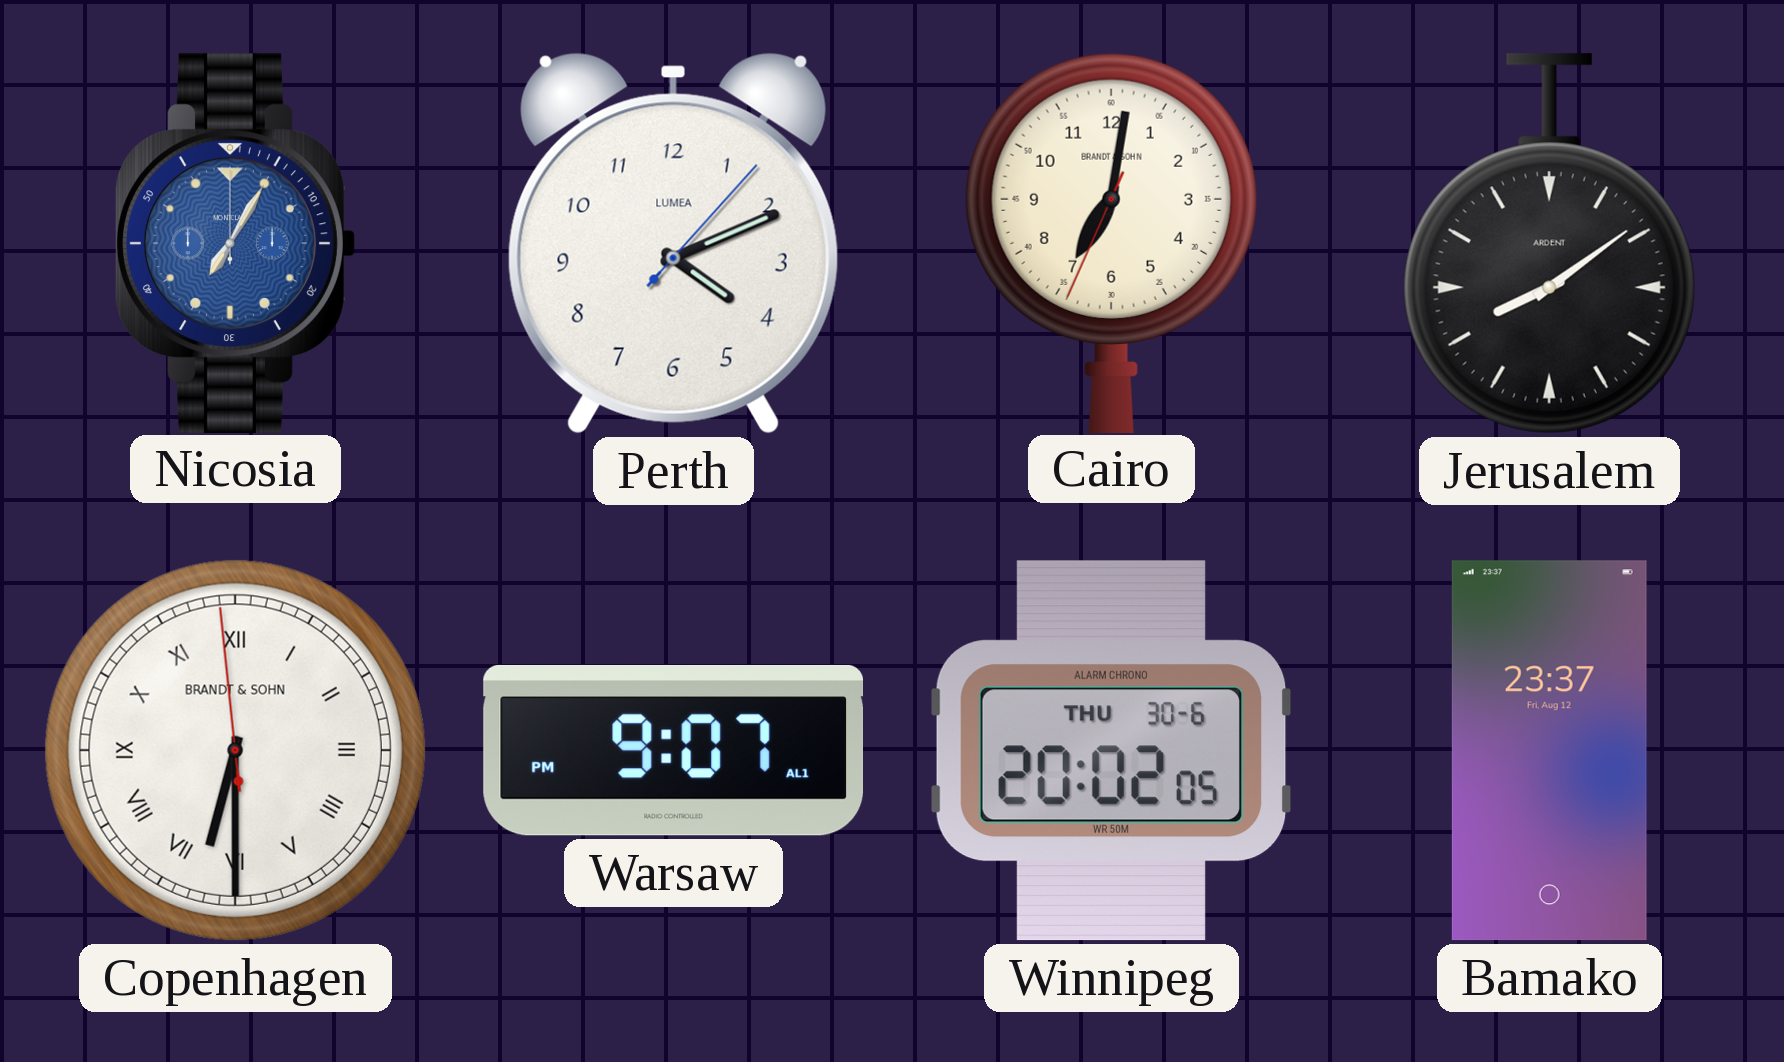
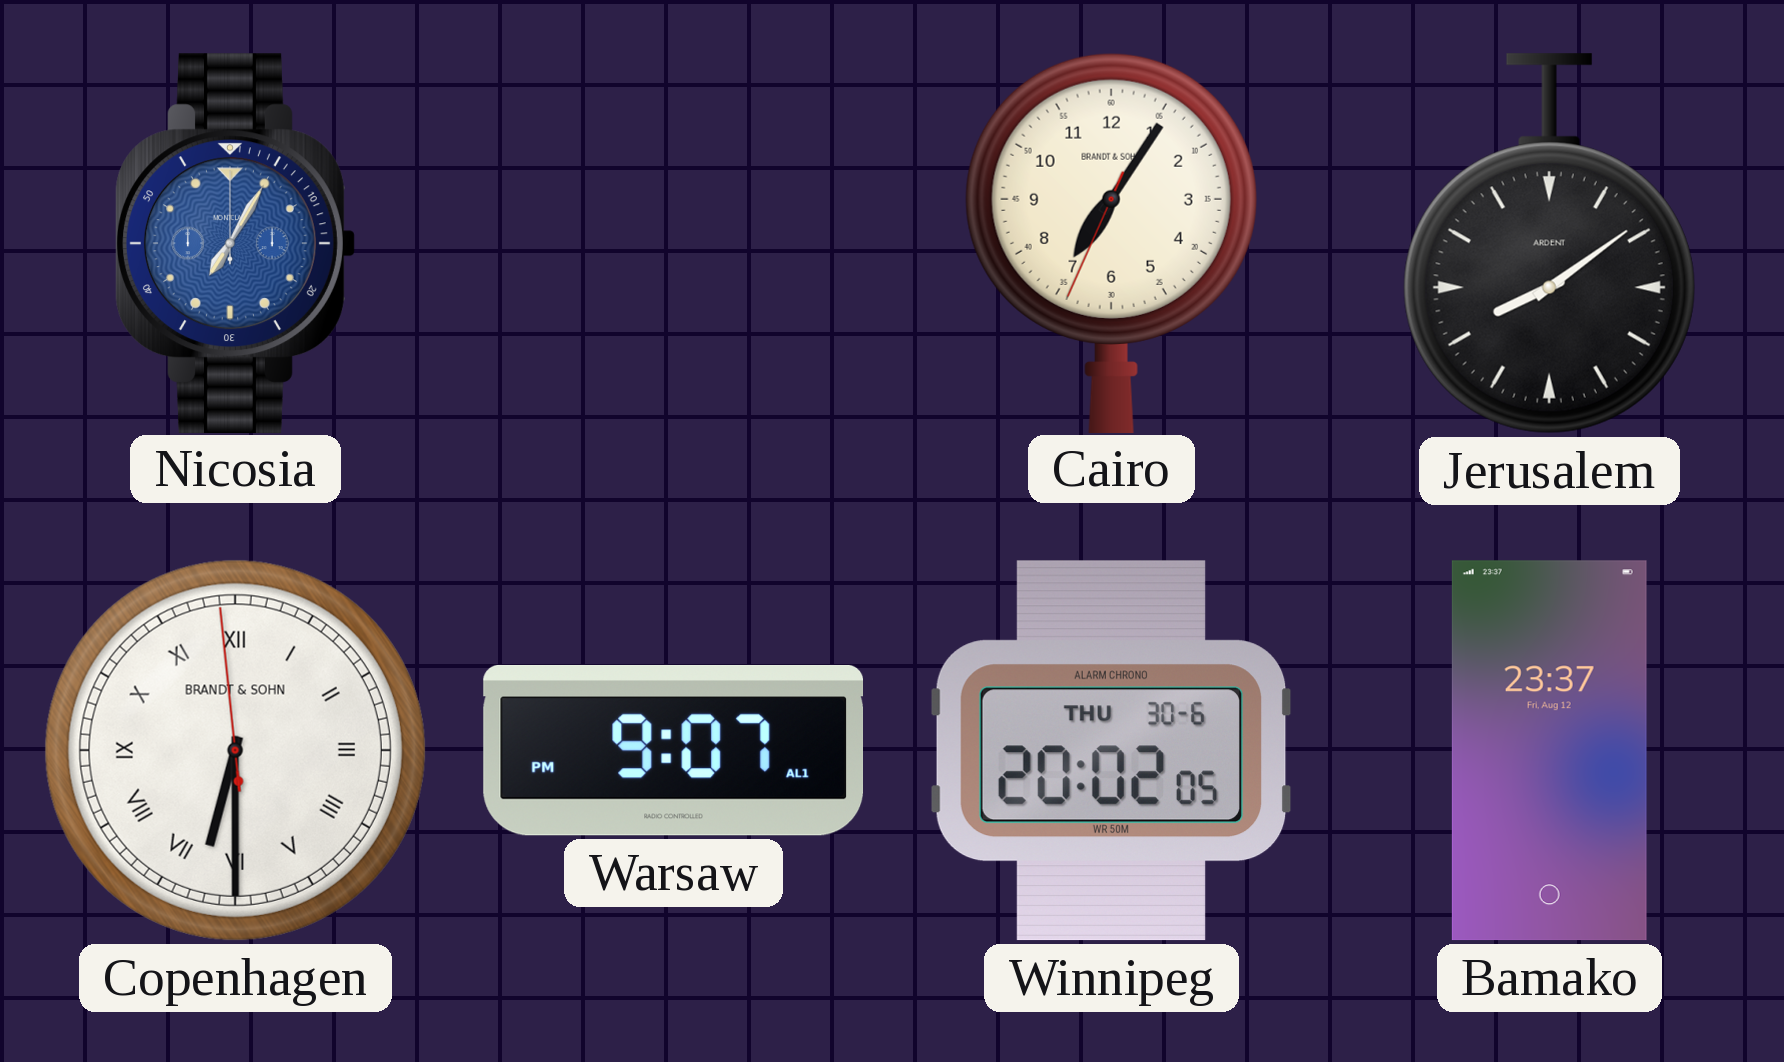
Perth: 4:11 -> none
Cairo: 7:01 -> 7:05
